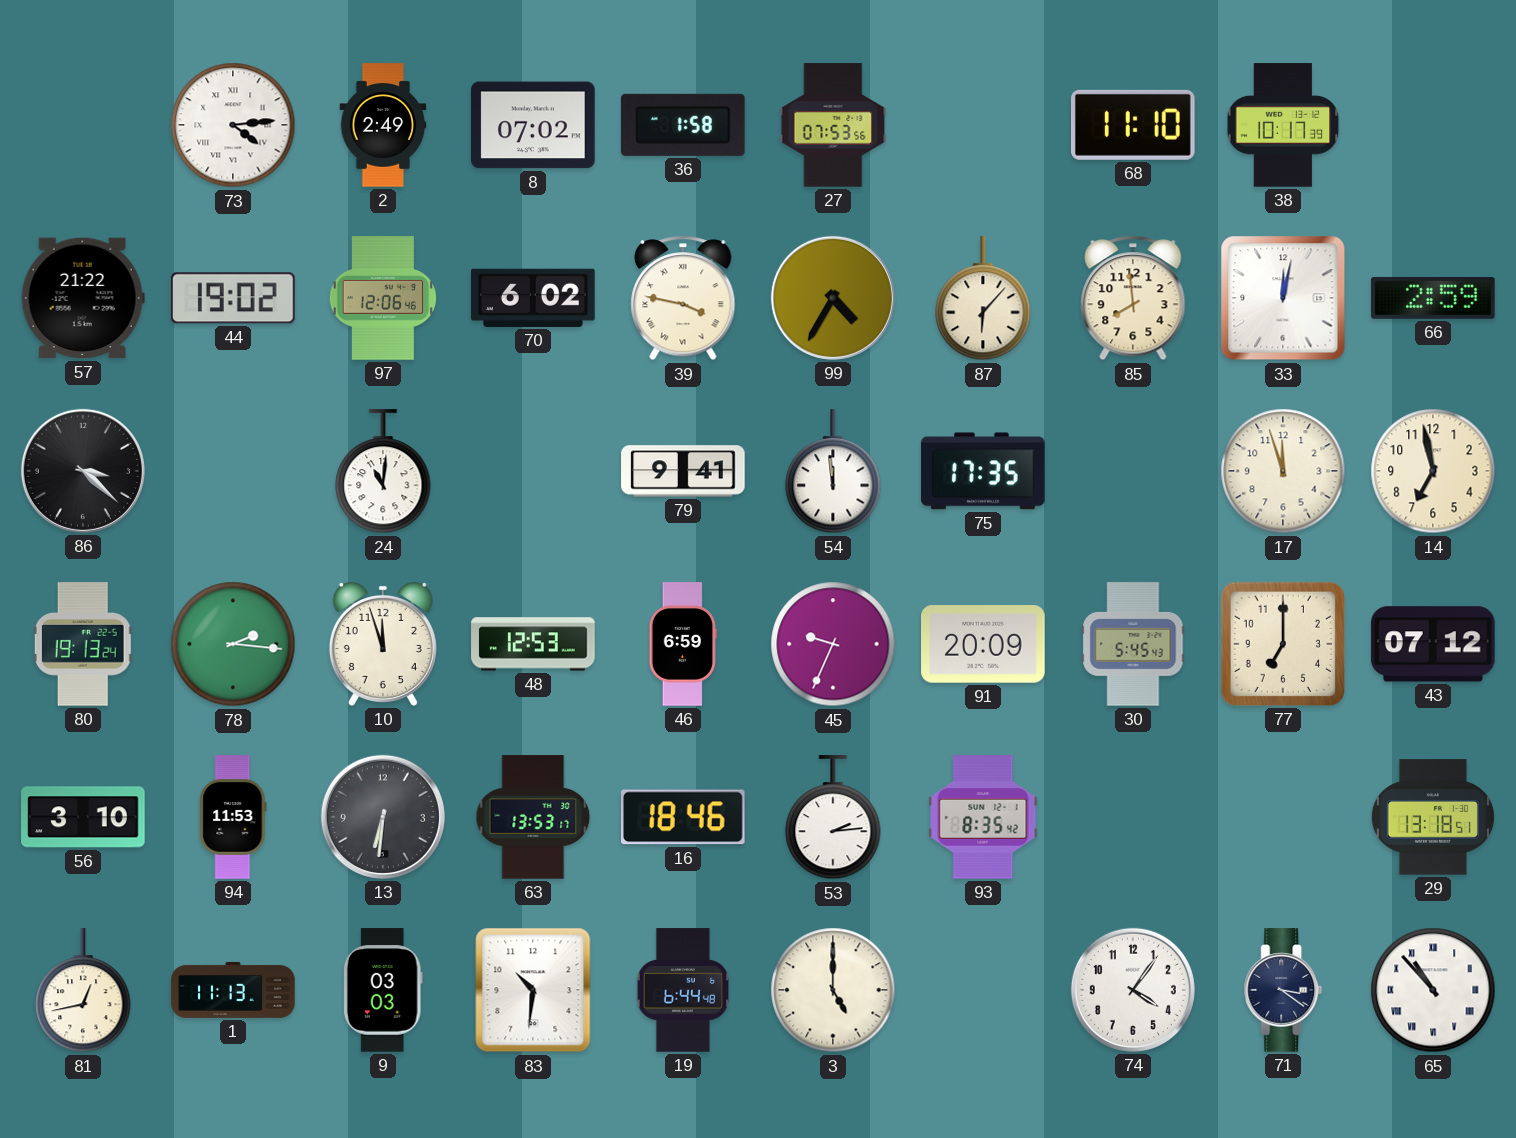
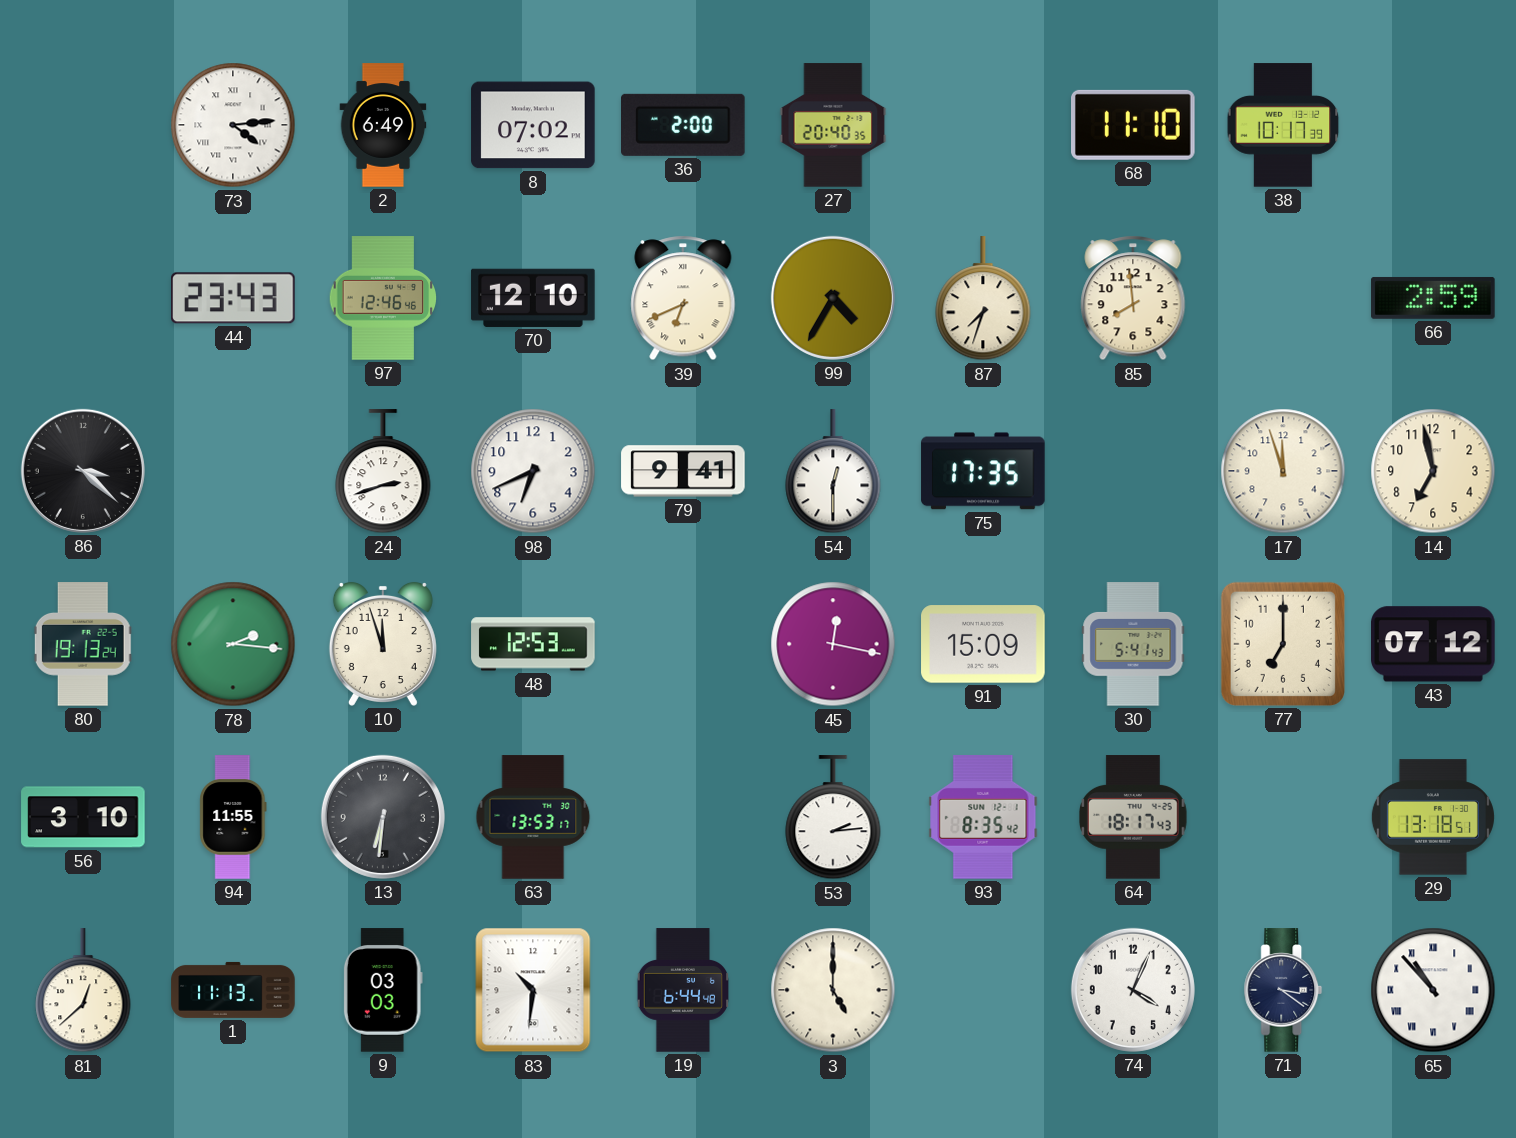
2: 2:49 -> 6:49
36: 1:58 -> 2:00
27: 07:53 -> 20:40
57: 21:22 -> none
44: 19:02 -> 23:43
97: 12:06 -> 12:46
70: 6:02 -> 12:10
39: 3:47 -> 6:41
87: 6:07 -> 7:33
33: 12:02 -> none
24: 11:01 -> 2:42
98: none -> 6:41
54: 11:59 -> 12:30
46: 6:59 -> none
45: 9:34 -> 12:17
91: 20:09 -> 15:09
30: 5:45 -> 5:41
94: 11:53 -> 11:55
16: 18:46 -> none
64: none -> 18:17
81: 12:43 -> 12:38
74: 4:06 -> 4:04
